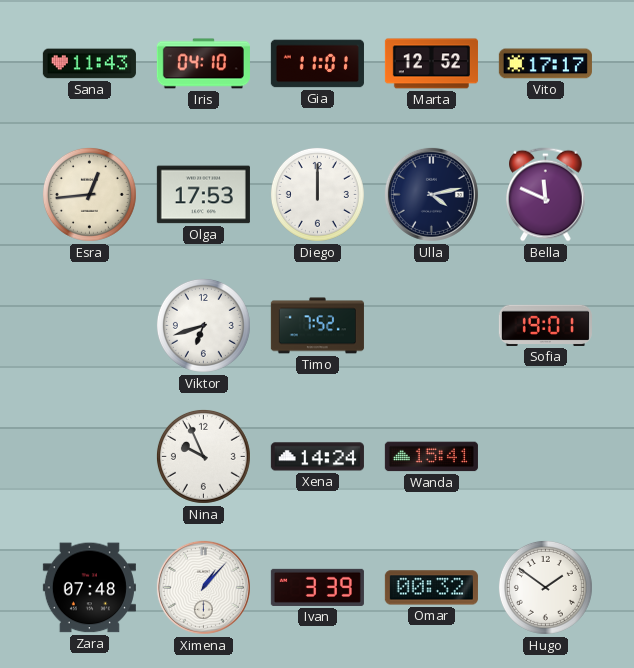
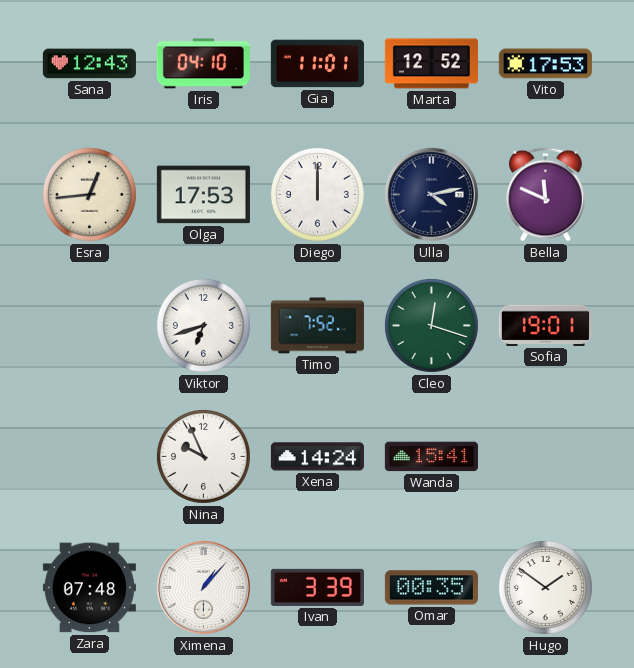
Sana: 11:43 -> 12:43
Vito: 17:17 -> 17:53
Cleo: none -> 12:18
Omar: 00:32 -> 00:35
